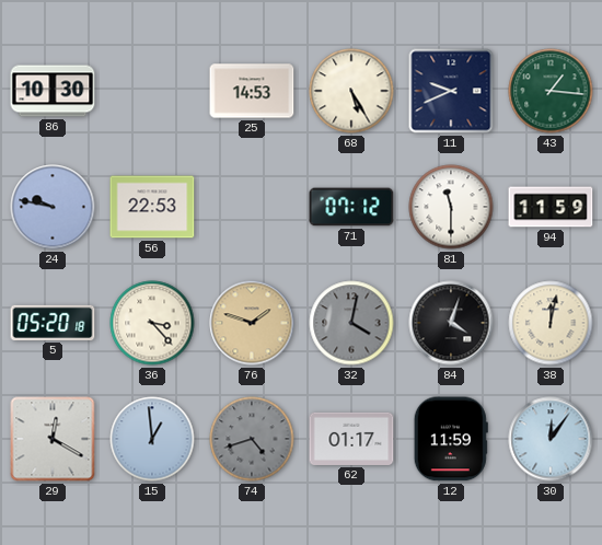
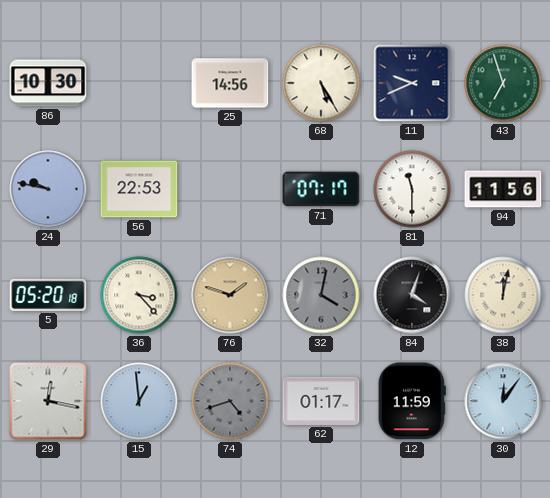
25: 14:53 -> 14:56
43: 1:16 -> 6:57
71: 07:12 -> 07:17
94: 11:59 -> 11:56
29: 12:20 -> 12:17
